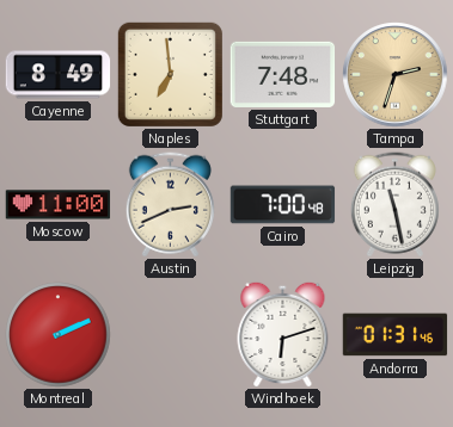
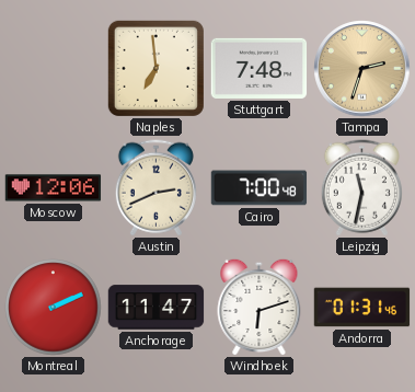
Cayenne: 8:49 -> none
Moscow: 11:00 -> 12:06
Leipzig: 11:28 -> 11:32
Anchorage: none -> 11:47
